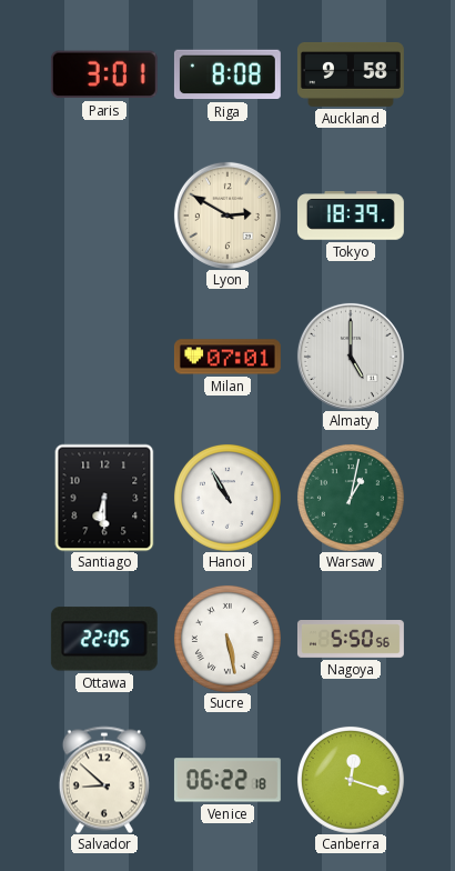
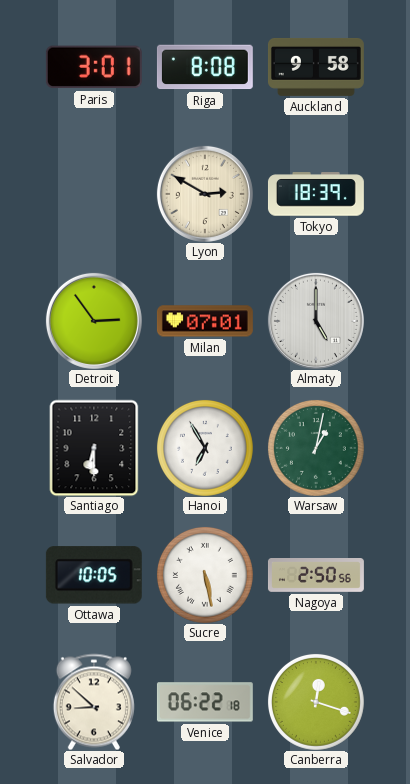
Detroit: none -> 2:54
Hanoi: 10:55 -> 6:55
Ottawa: 22:05 -> 10:05
Nagoya: 5:50 -> 2:50
